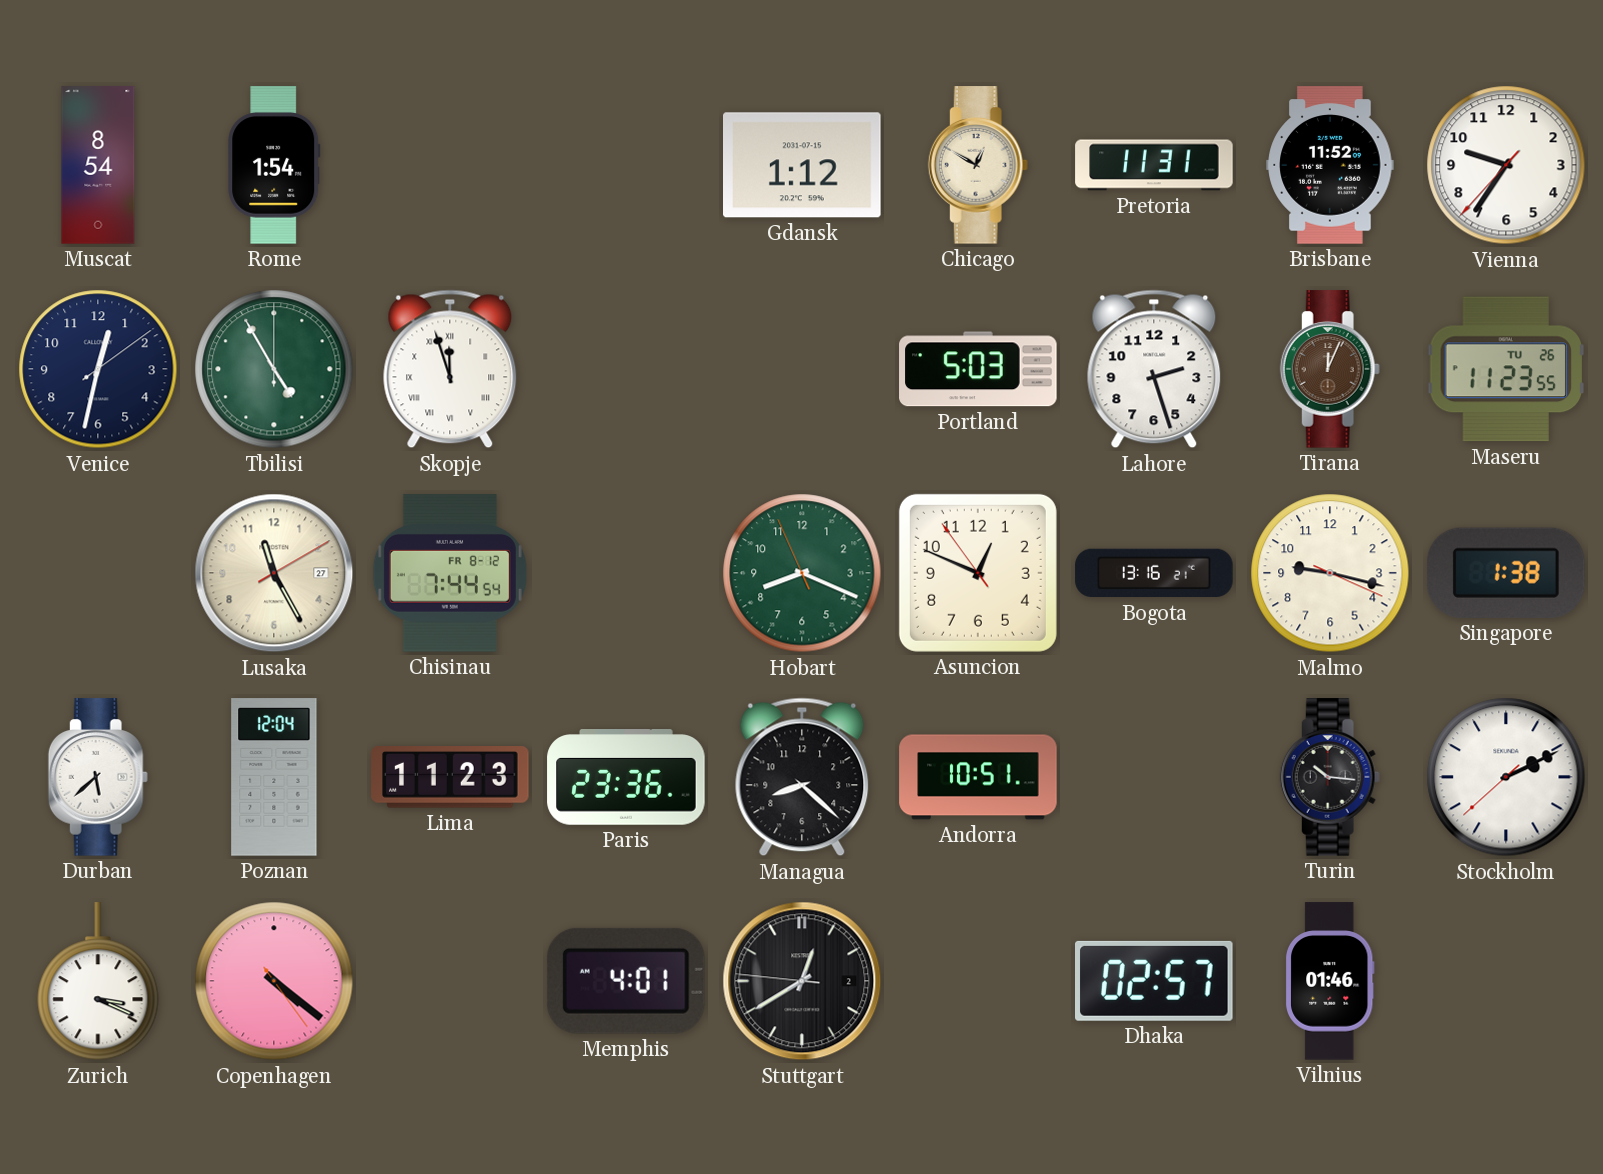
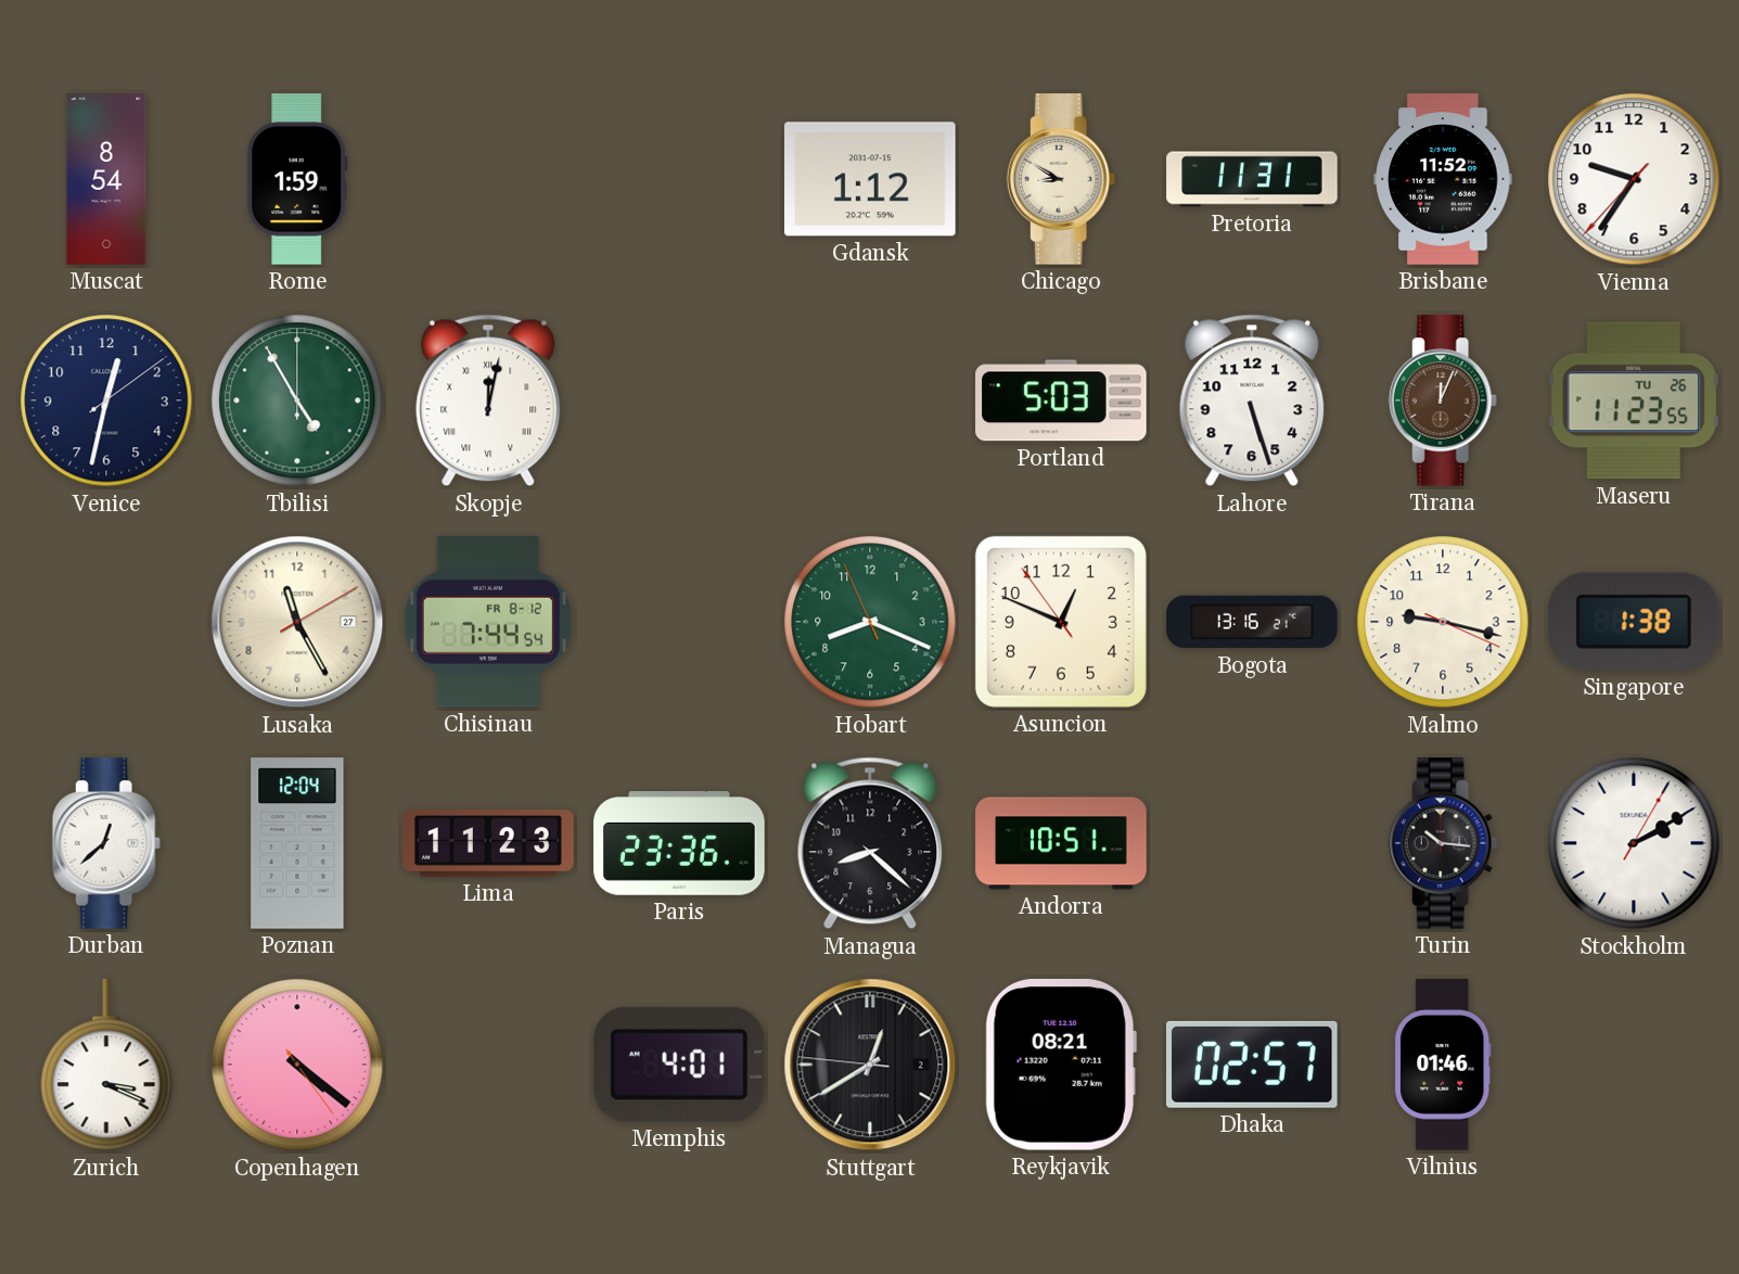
Rome: 1:54 -> 1:59
Chicago: 12:50 -> 8:50
Skopje: 11:57 -> 12:02
Lahore: 2:27 -> 5:27
Durban: 5:38 -> 12:38
Stockholm: 2:10:38 -> 2:10:05
Reykjavik: none -> 08:21
